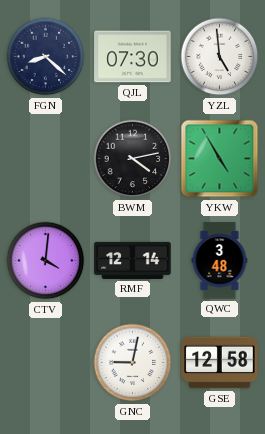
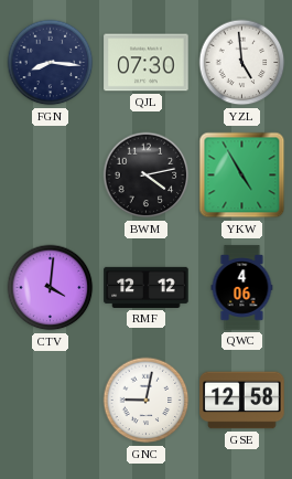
FGN: 8:22 -> 8:16
RMF: 12:14 -> 12:12
QWC: 3:48 -> 4:06
